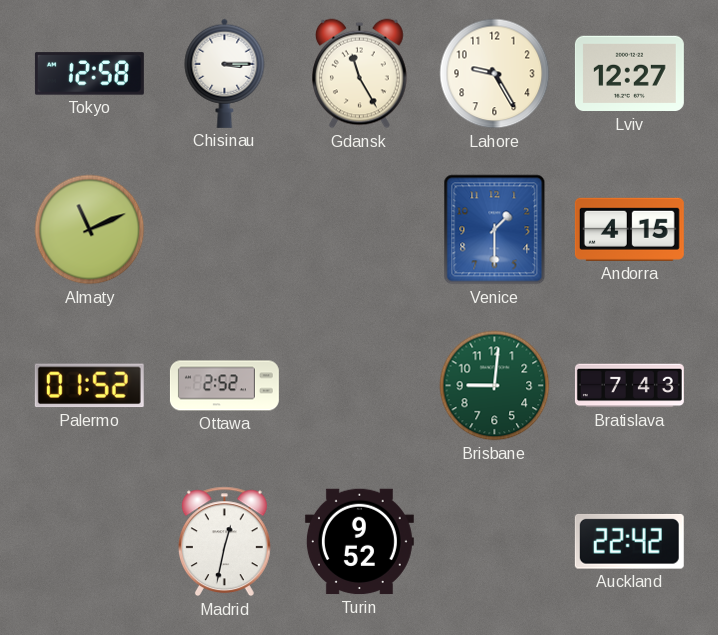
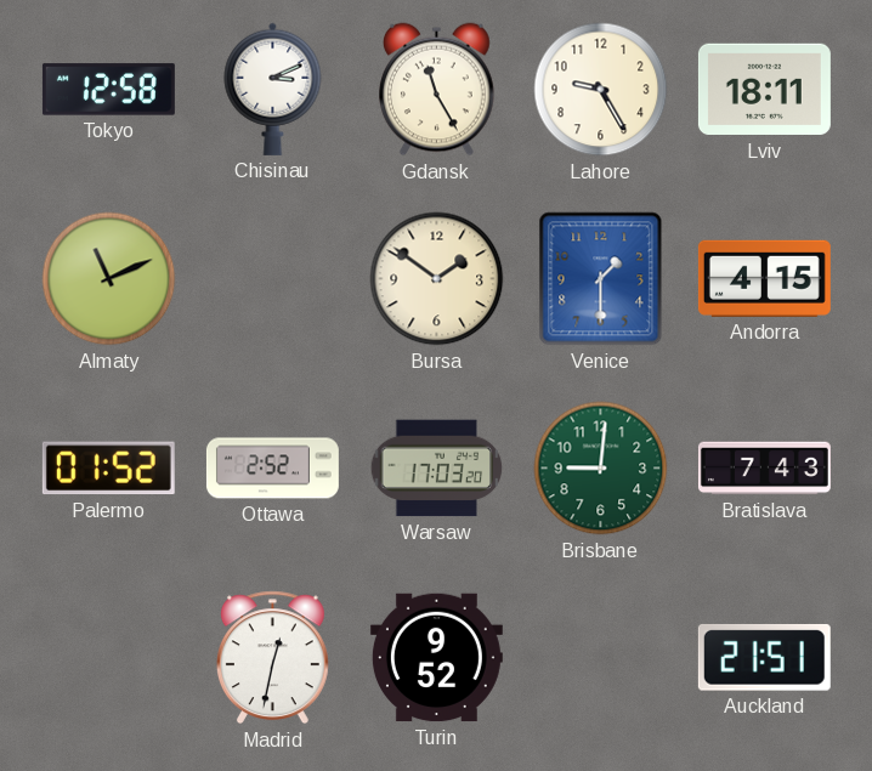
Chisinau: 3:15 -> 3:11
Lviv: 12:27 -> 18:11
Bursa: none -> 1:51
Warsaw: none -> 17:03
Auckland: 22:42 -> 21:51
